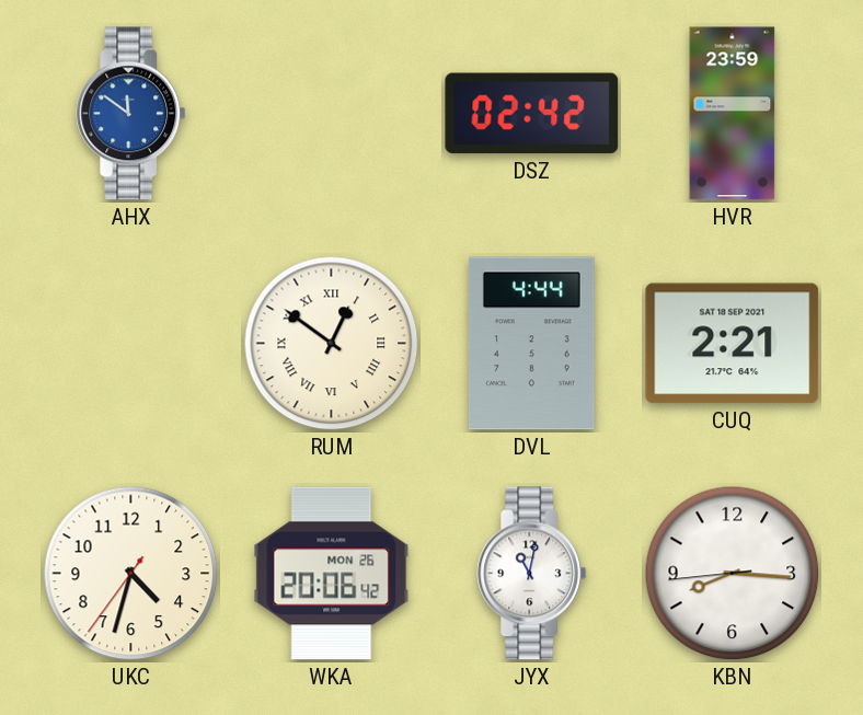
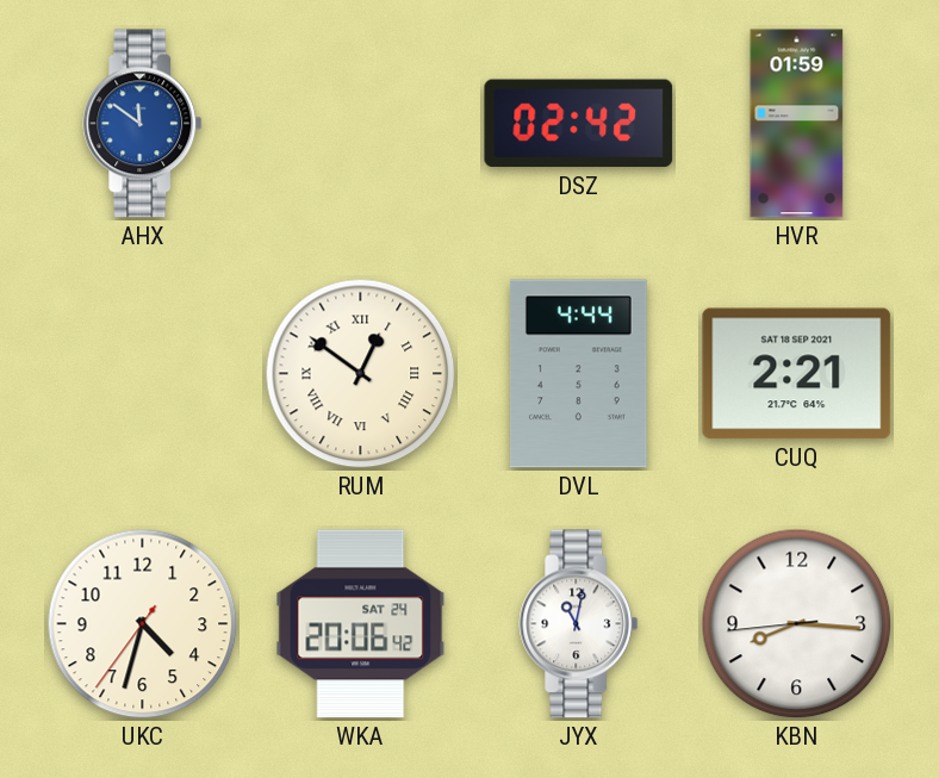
HVR: 23:59 -> 01:59
WKA date: MON 26 -> SAT 24
